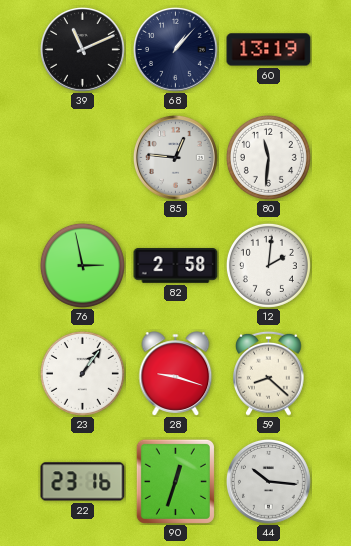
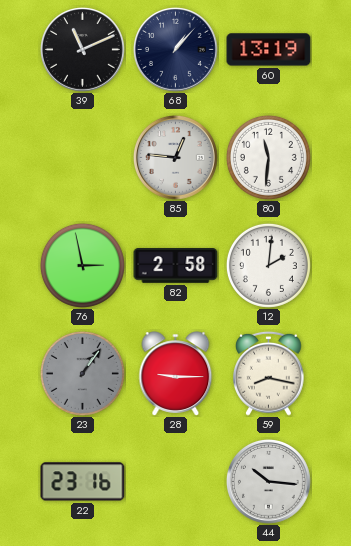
23 dial: white -> grey
28: 9:18 -> 9:15
59: 8:22 -> 8:17
90: 12:33 -> none
